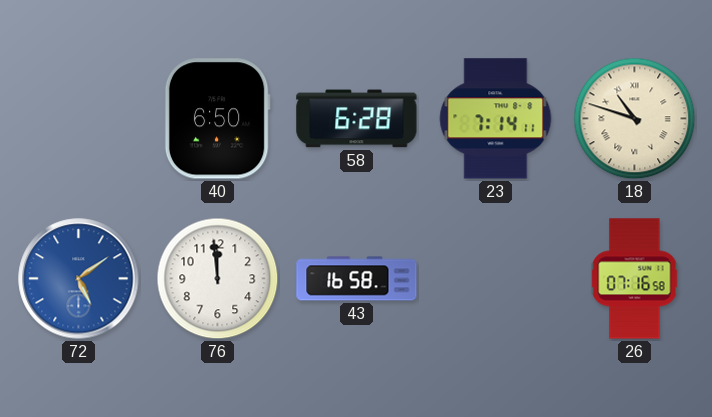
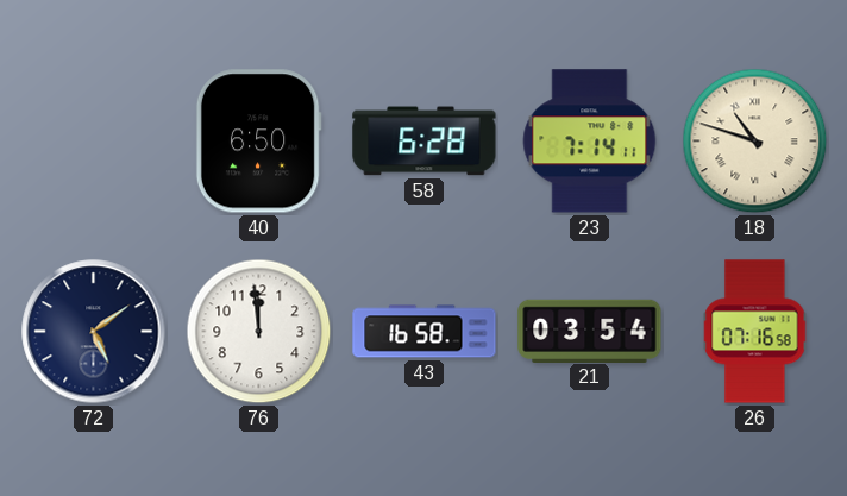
72 dial: blue -> navy
21: none -> 03:54
